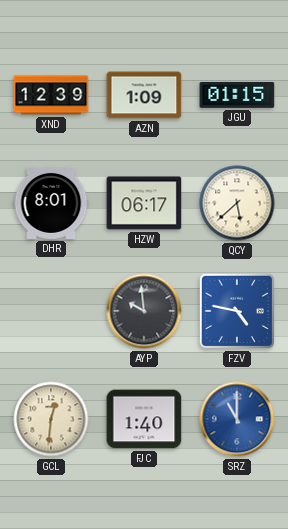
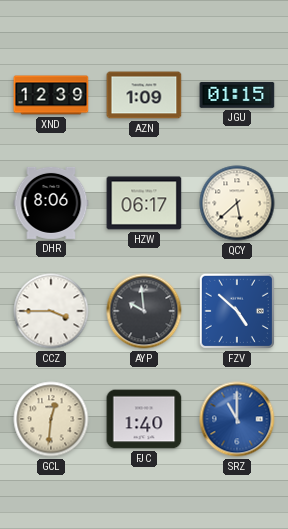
DHR: 8:01 -> 8:06
CCZ: none -> 3:45
FZV: 4:47 -> 4:52
